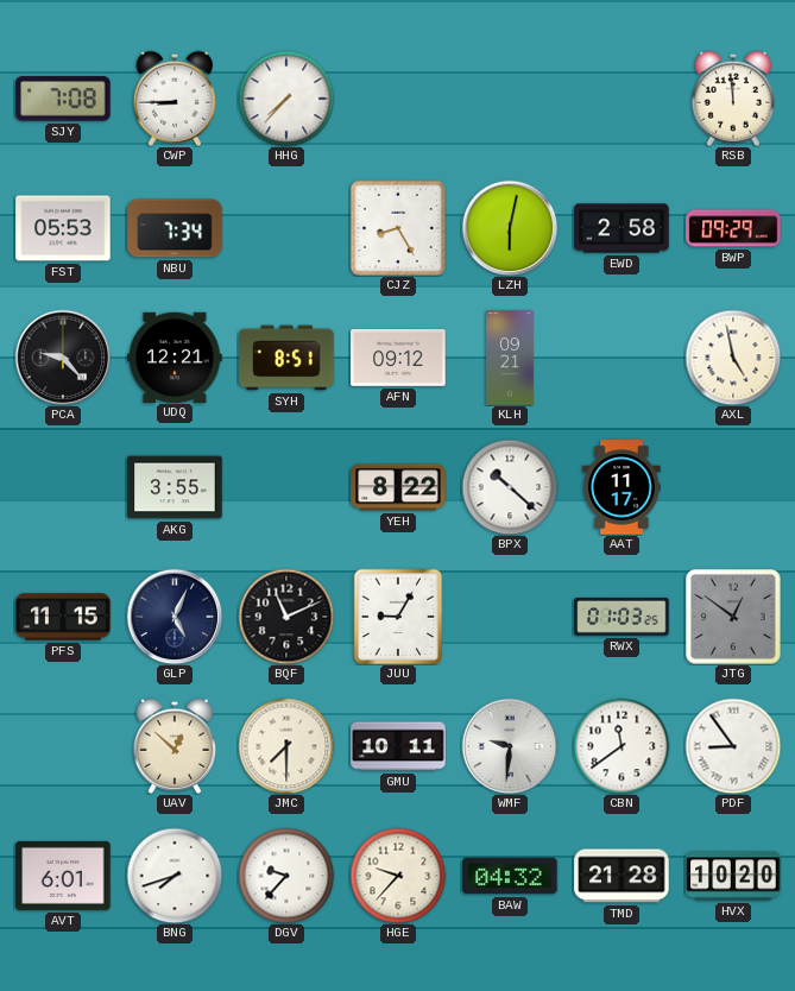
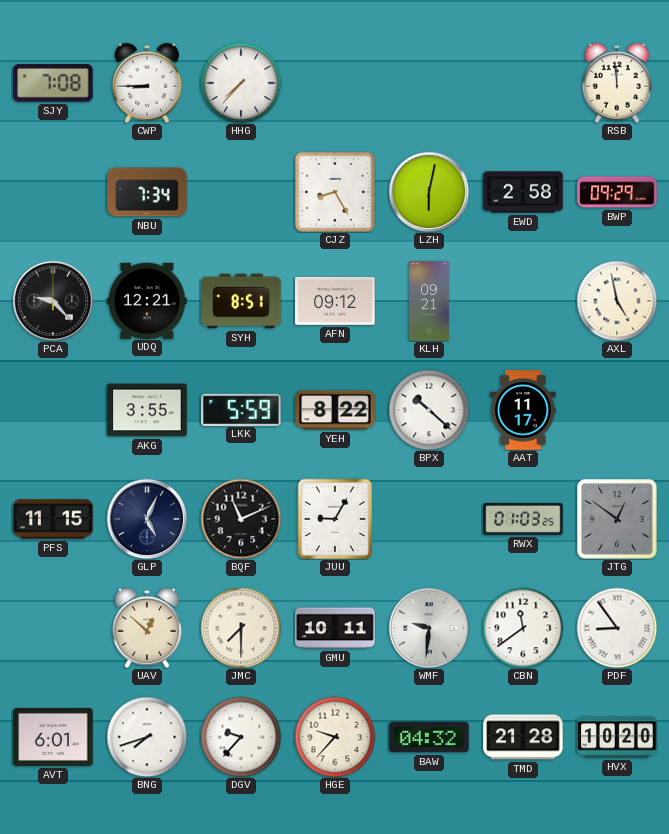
FST: 05:53 -> none
LKK: none -> 5:59
